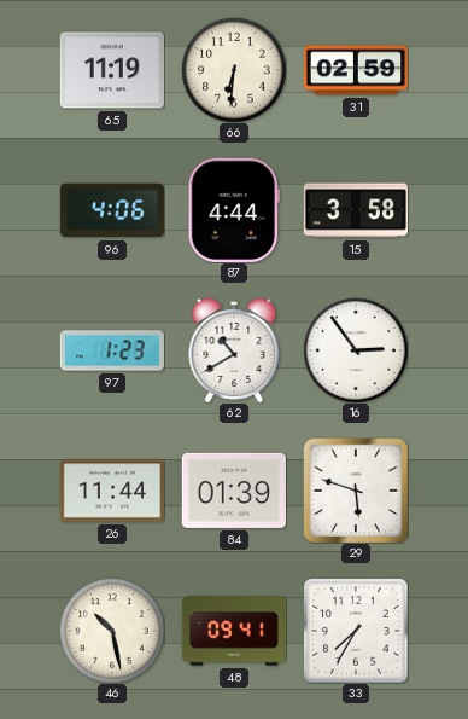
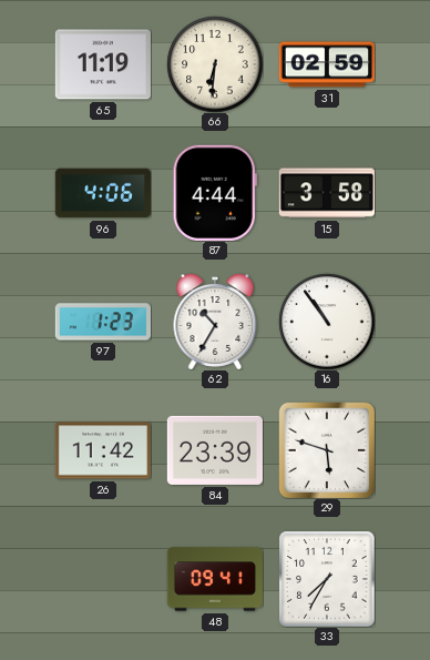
62: 10:40 -> 10:35
16: 2:54 -> 10:54
26: 11:44 -> 11:42
84: 01:39 -> 23:39
46: 10:28 -> none
